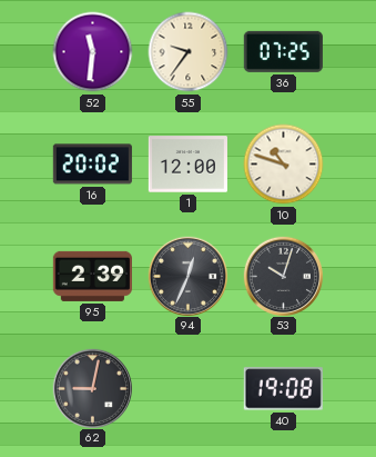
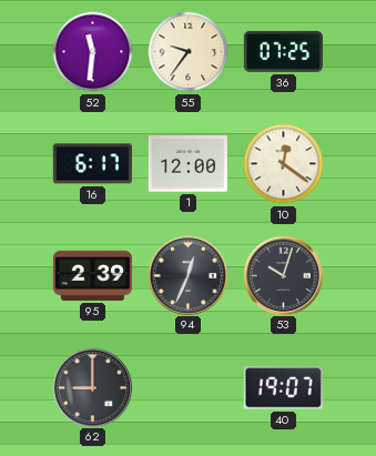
16: 20:02 -> 6:17
10: 10:48 -> 12:21
62: 9:02 -> 9:00
40: 19:08 -> 19:07
